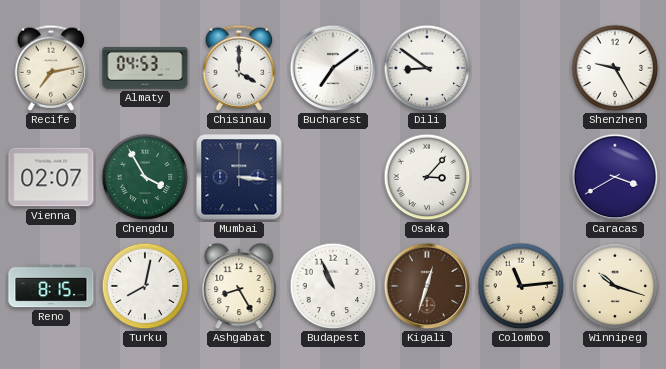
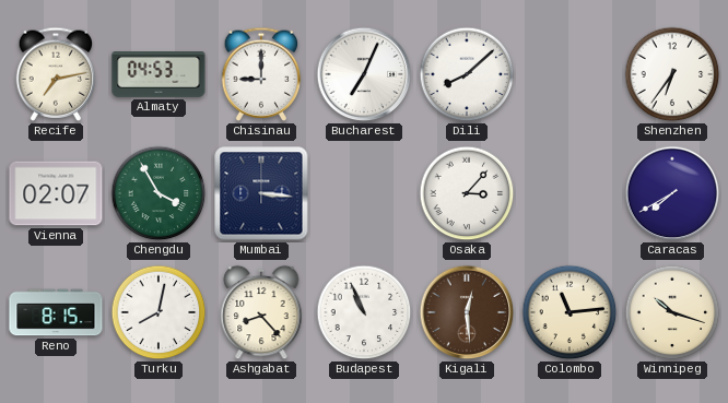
Chisinau: 4:00 -> 9:00
Bucharest: 7:09 -> 7:04
Dili: 8:51 -> 8:08
Shenzhen: 9:25 -> 6:36
Caracas: 3:40 -> 7:40
Ashgabat: 8:25 -> 8:23
Kigali: 12:33 -> 12:29
